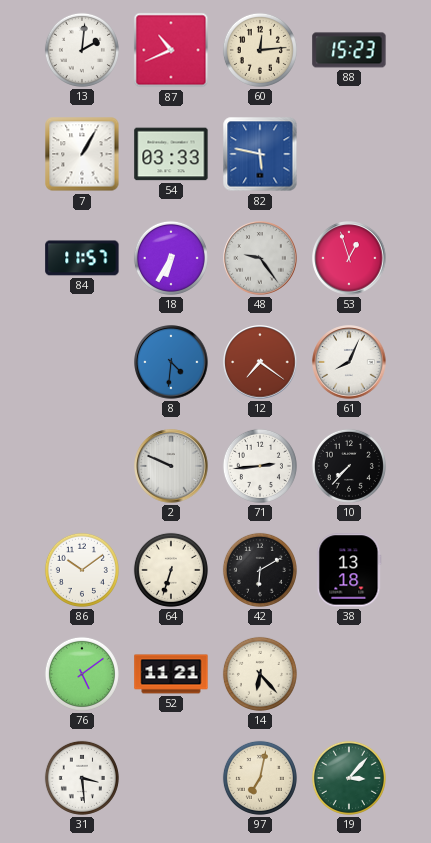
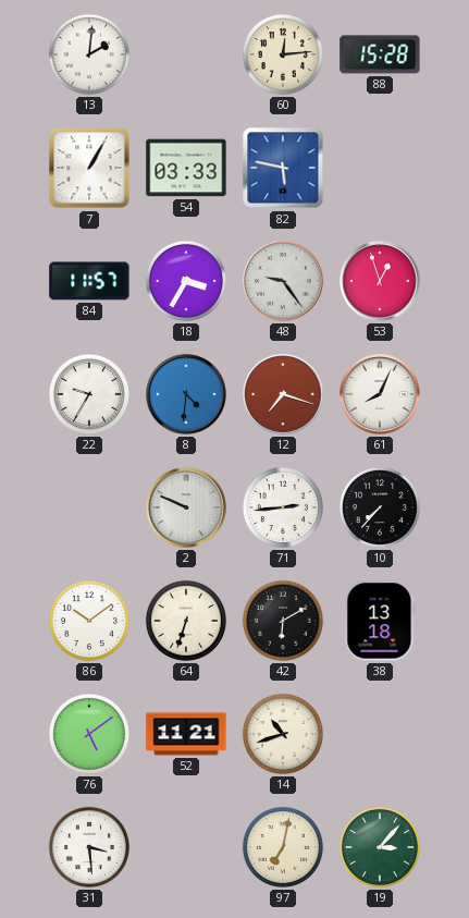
87: 10:41 -> none
88: 15:23 -> 15:28
18: 6:35 -> 3:35
22: none -> 9:35
12: 7:21 -> 7:18
14: 6:23 -> 10:42
